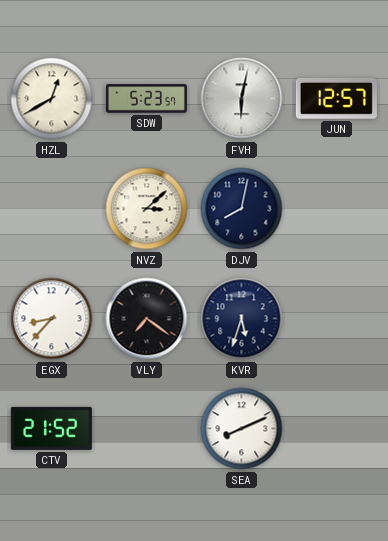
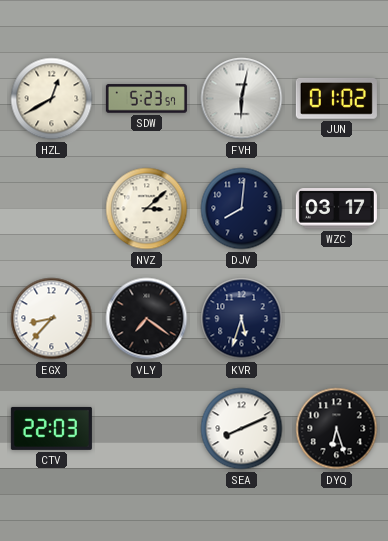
JUN: 12:57 -> 01:02
DJV: 8:02 -> 8:01
WZC: none -> 03:17
CTV: 21:52 -> 22:03
DYQ: none -> 6:27
